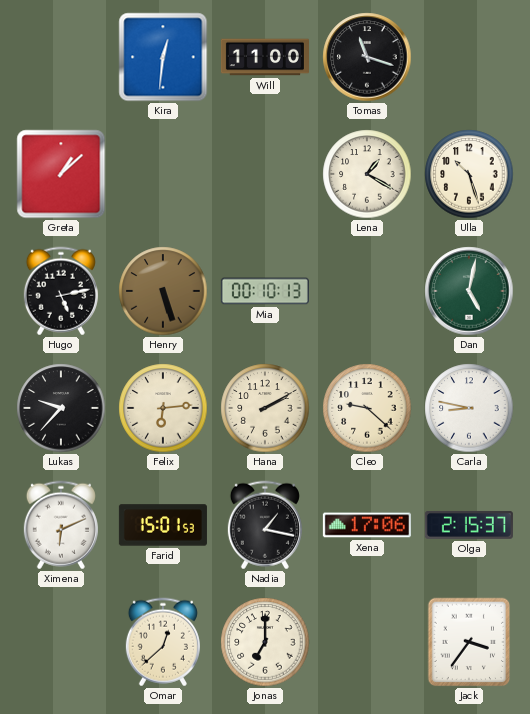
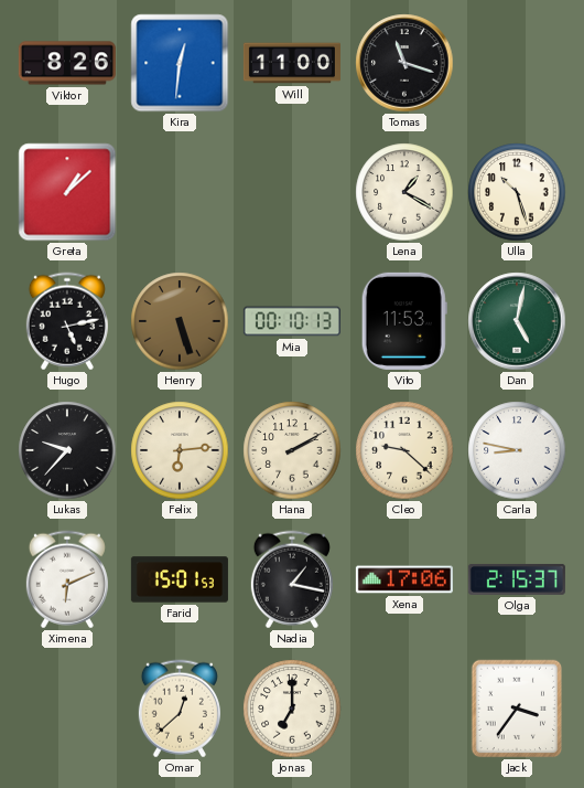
Viktor: none -> 8:26
Vito: none -> 11:53
